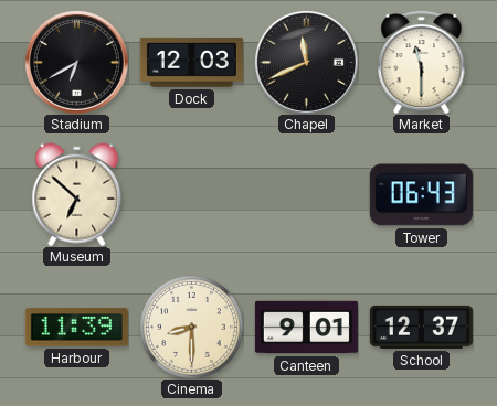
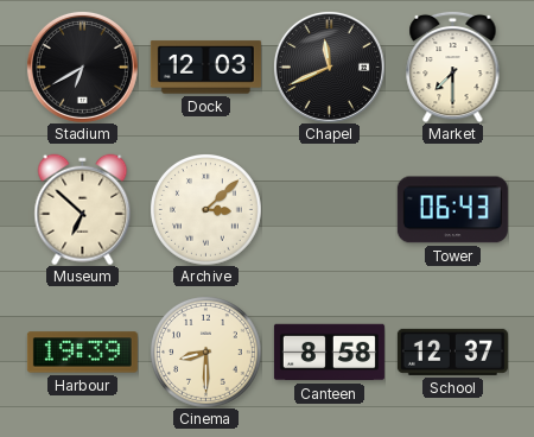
Market: 11:30 -> 7:30
Archive: none -> 3:08
Harbour: 11:39 -> 19:39
Canteen: 9:01 -> 8:58
